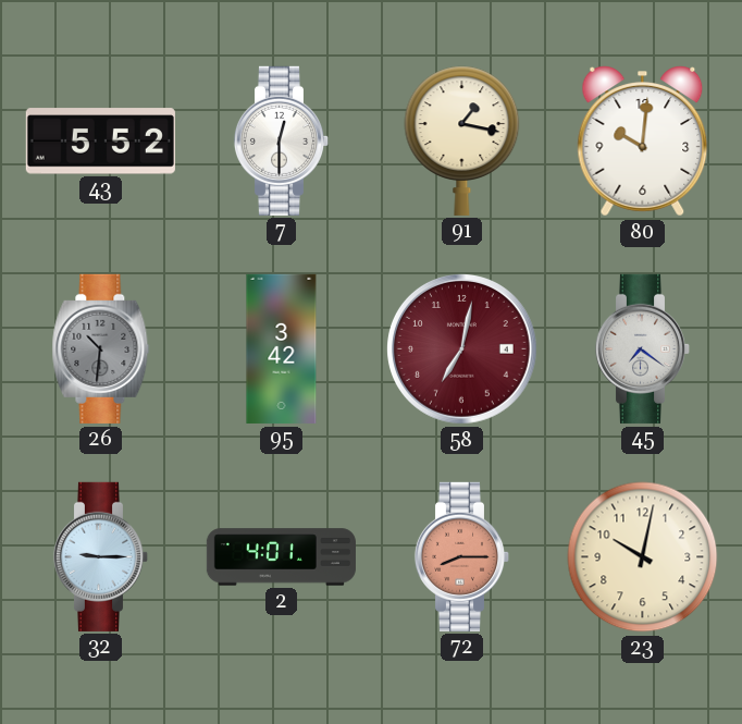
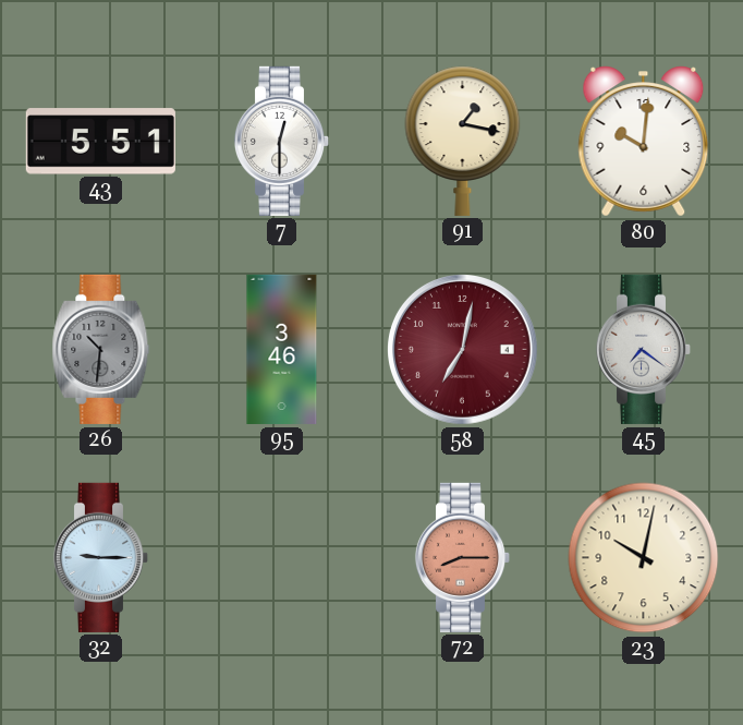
43: 5:52 -> 5:51
95: 3:42 -> 3:46
2: 4:01 -> none
